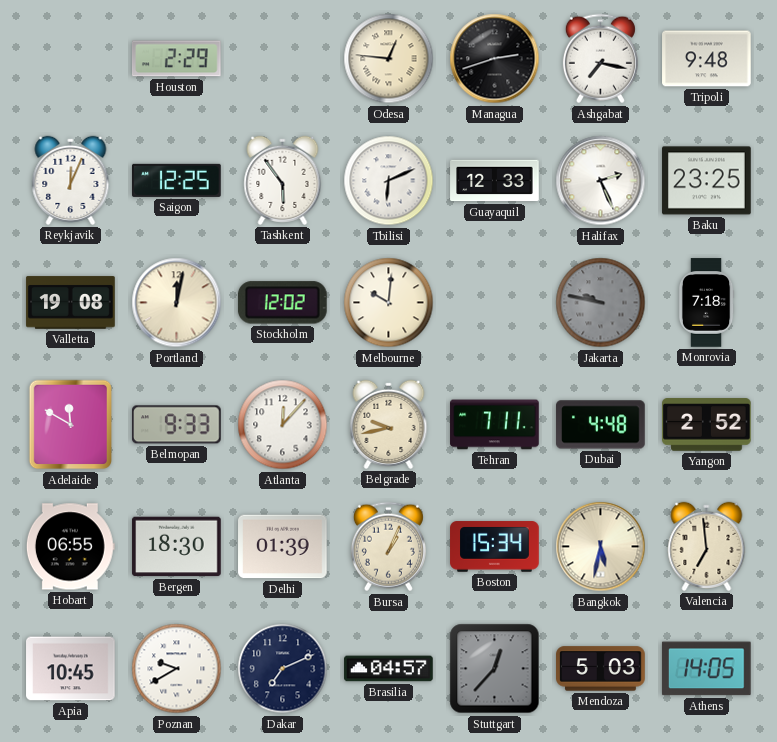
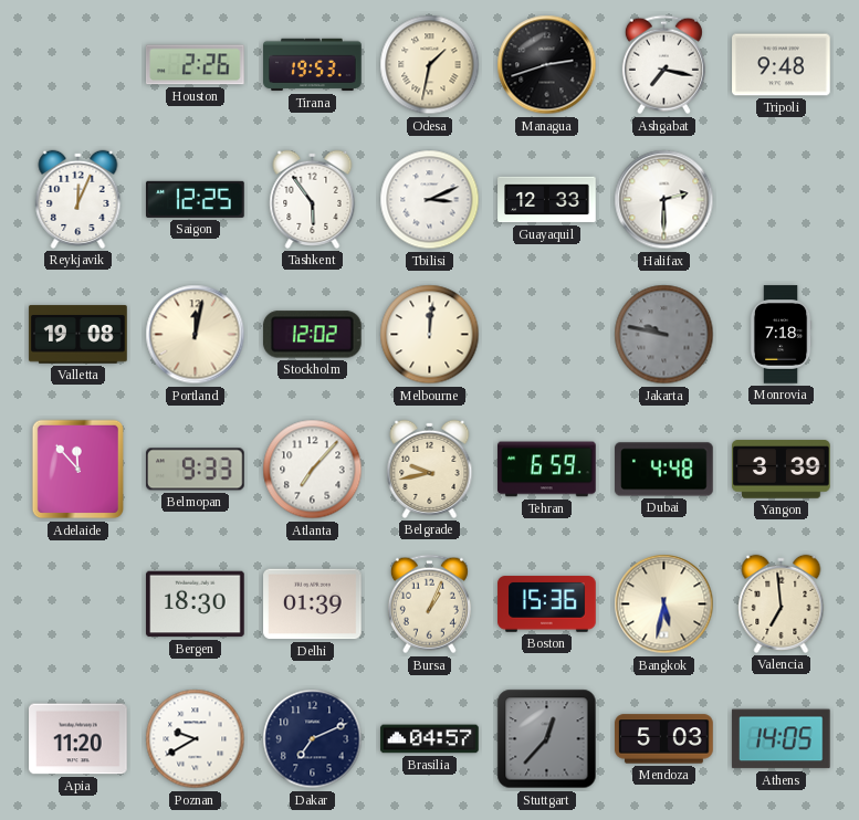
Houston: 2:29 -> 2:26
Tirana: none -> 19:53
Odesa: 12:46 -> 1:32
Tbilisi: 6:11 -> 3:11
Halifax: 2:26 -> 2:30
Baku: 23:25 -> none
Melbourne: 10:01 -> 12:01
Adelaide: 11:50 -> 11:53
Atlanta: 12:07 -> 7:07
Tehran: 7:11 -> 6:59
Yangon: 2:52 -> 3:39
Hobart: 06:55 -> none
Boston: 15:34 -> 15:36
Apia: 10:45 -> 11:20
